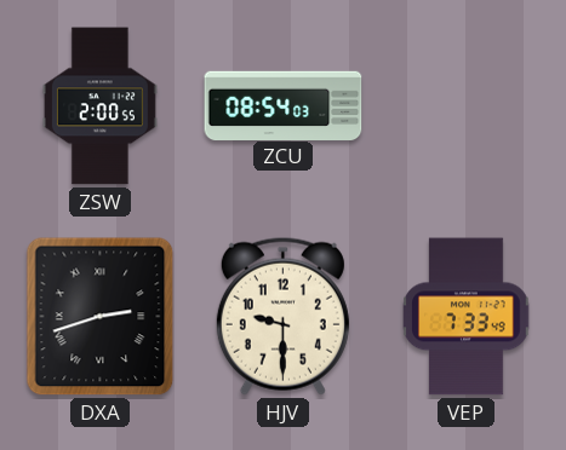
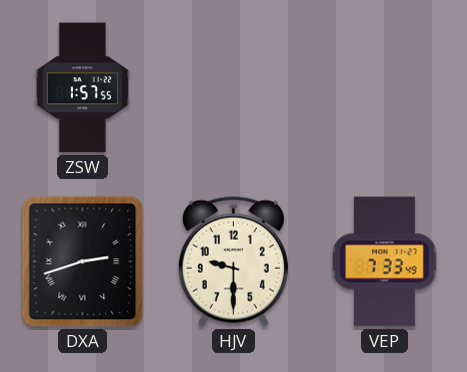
ZSW: 2:00 -> 1:57
ZCU: 08:54 -> none
